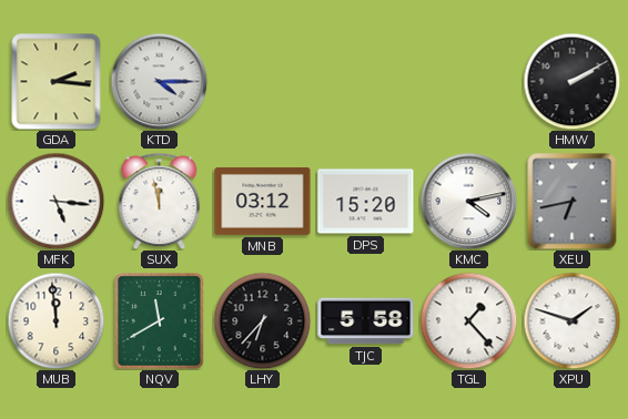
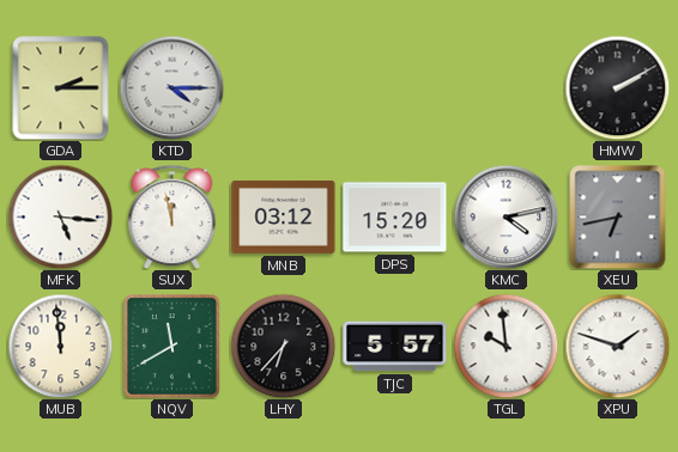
GDA: 2:16 -> 2:15
TJC: 5:58 -> 5:57
TGL: 1:23 -> 9:59
